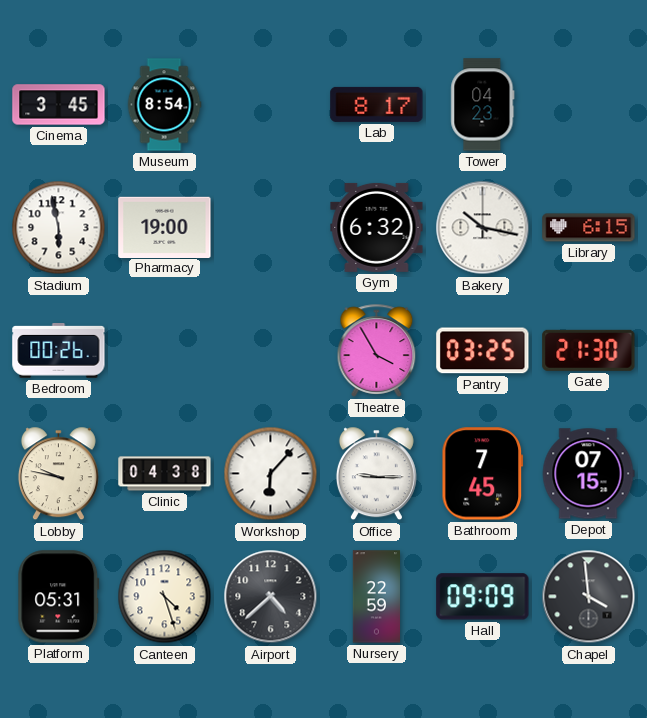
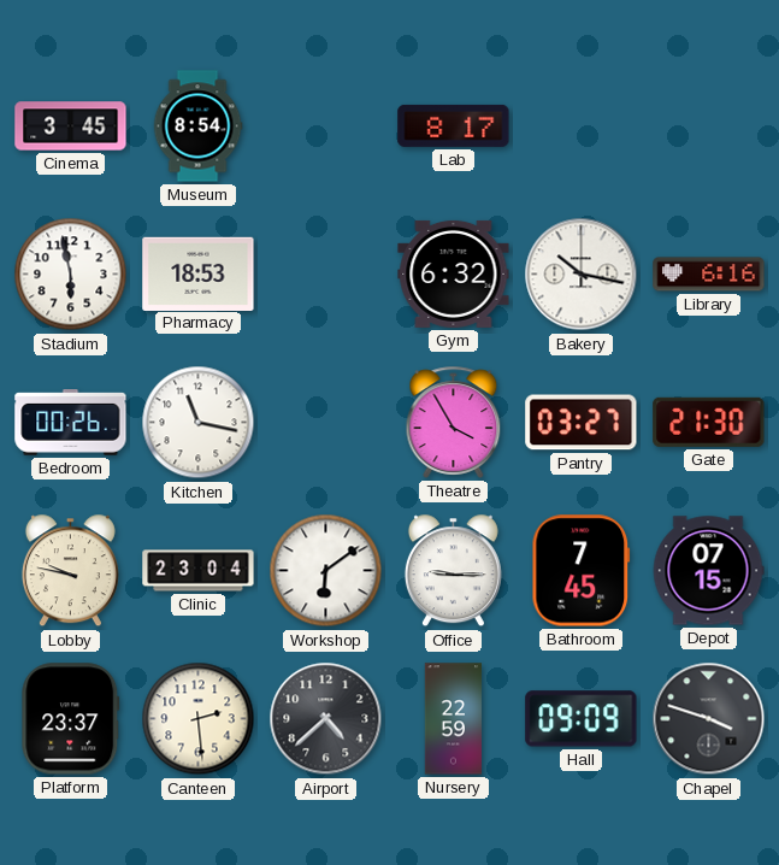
Tower: 04:23 -> none
Pharmacy: 19:00 -> 18:53
Library: 6:15 -> 6:16
Kitchen: none -> 11:17
Pantry: 03:25 -> 03:27
Clinic: 04:38 -> 23:04
Workshop: 6:07 -> 6:09
Platform: 05:31 -> 23:37
Canteen: 4:27 -> 2:29
Chapel: 3:59 -> 3:48
